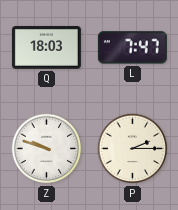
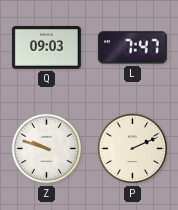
Q: 18:03 -> 09:03
P: 2:15 -> 2:11
